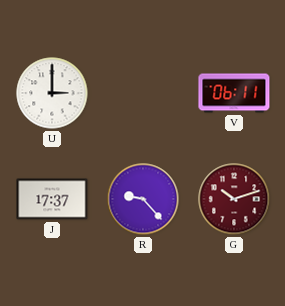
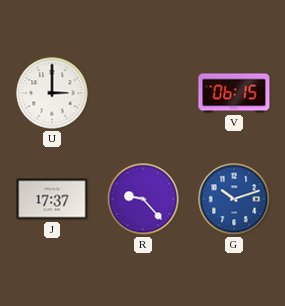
V: 06:11 -> 06:15
G dial: burgundy -> blue
